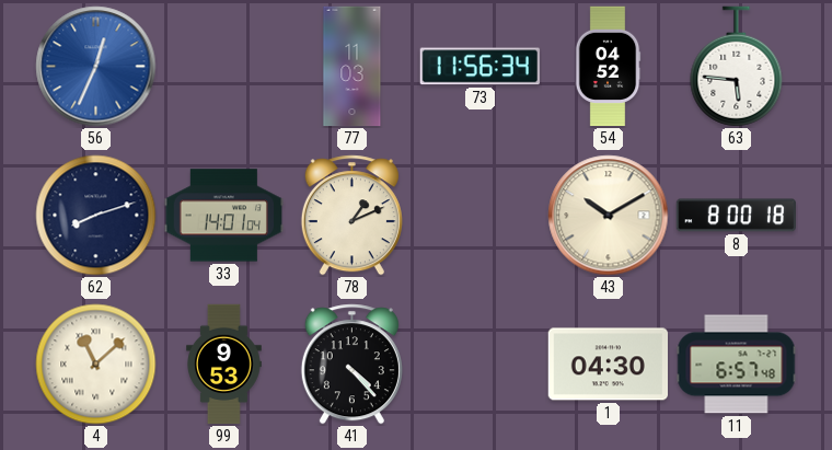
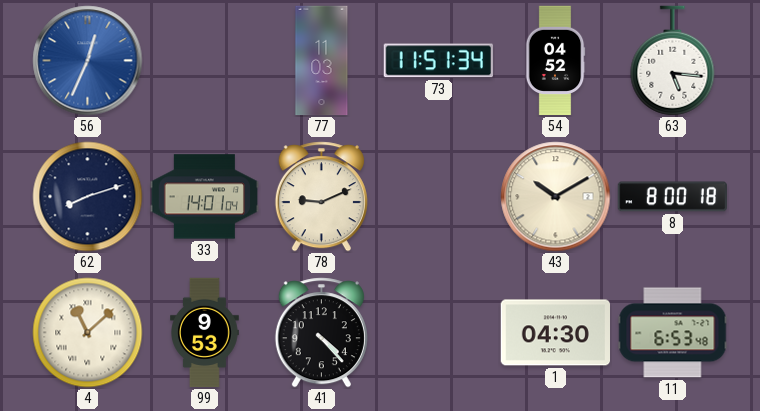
73: 11:56 -> 11:51
63: 5:46 -> 5:16
78: 1:11 -> 9:11
11: 6:57 -> 6:53
